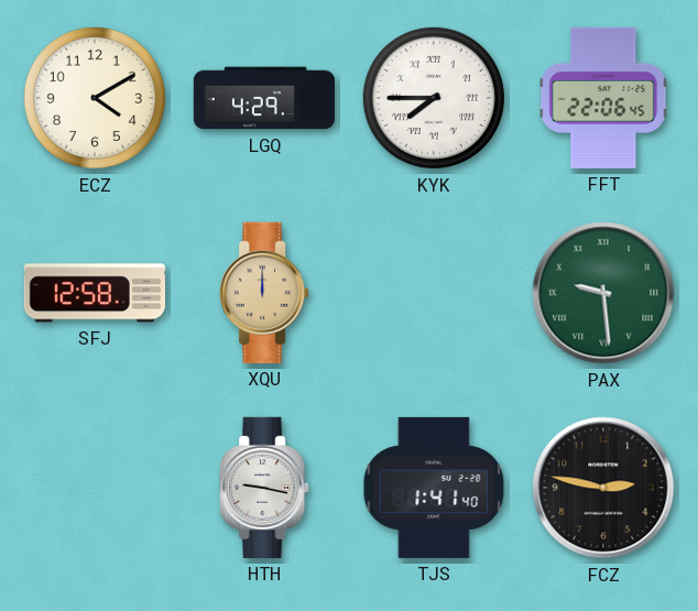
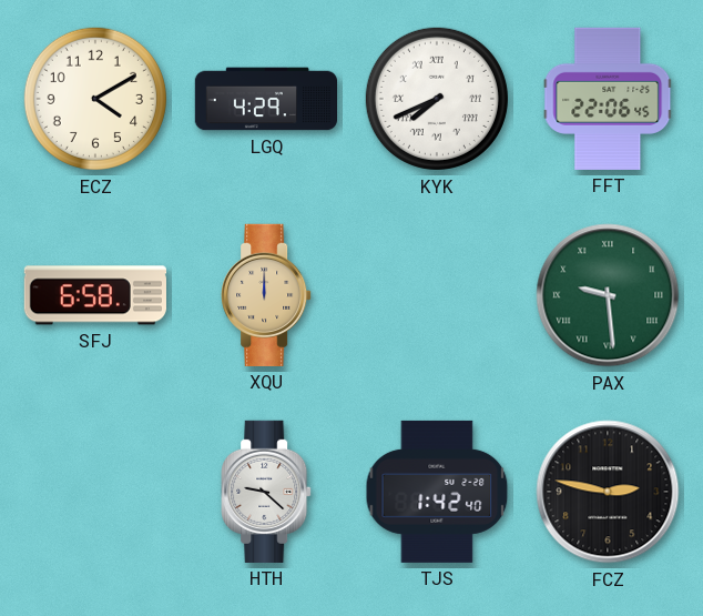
KYK: 7:45 -> 7:41
SFJ: 12:58 -> 6:58
HTH: 9:17 -> 9:22
TJS: 1:41 -> 1:42
